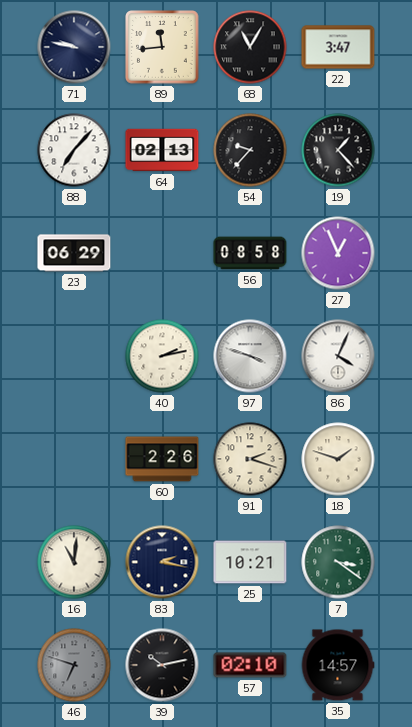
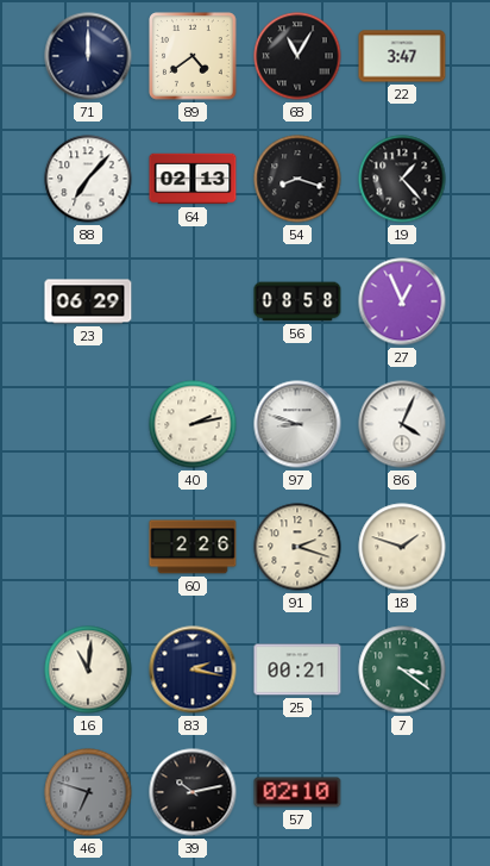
71: 9:47 -> 12:00
89: 11:44 -> 4:39
54: 9:37 -> 8:18
97: 3:48 -> 8:48
25: 10:21 -> 00:21
35: 14:57 -> none
